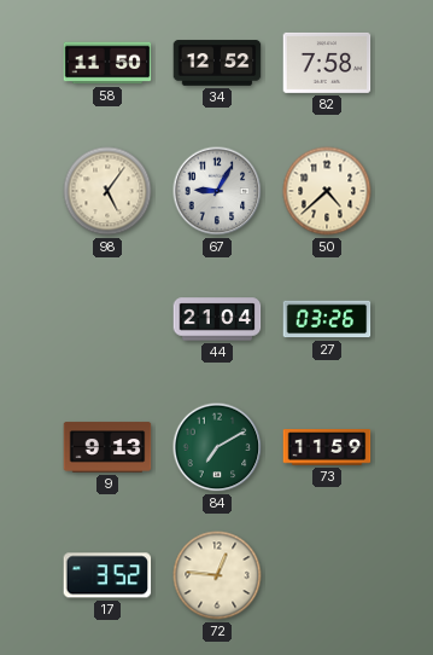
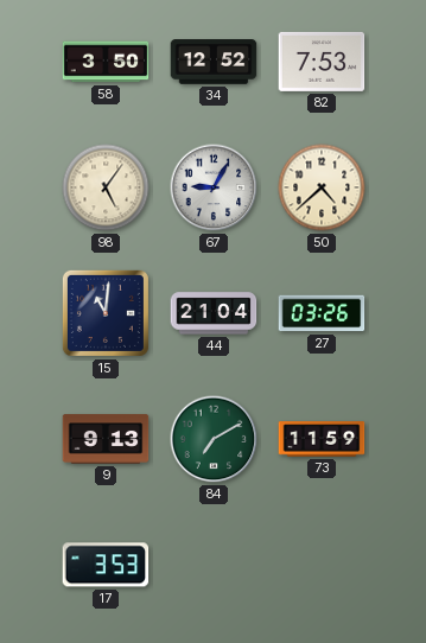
58: 11:50 -> 3:50
82: 7:58 -> 7:53
15: none -> 11:01
17: 3:52 -> 3:53
72: 12:46 -> none
